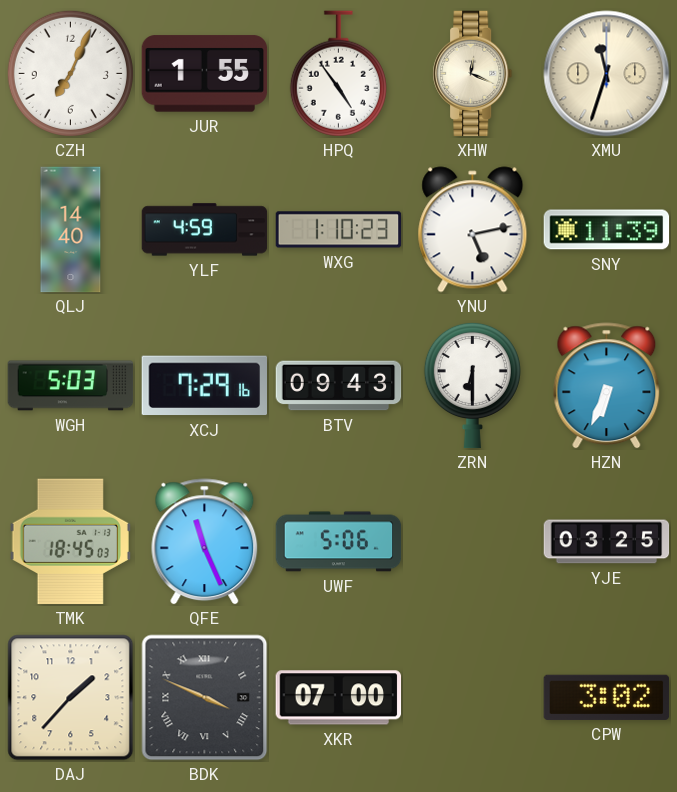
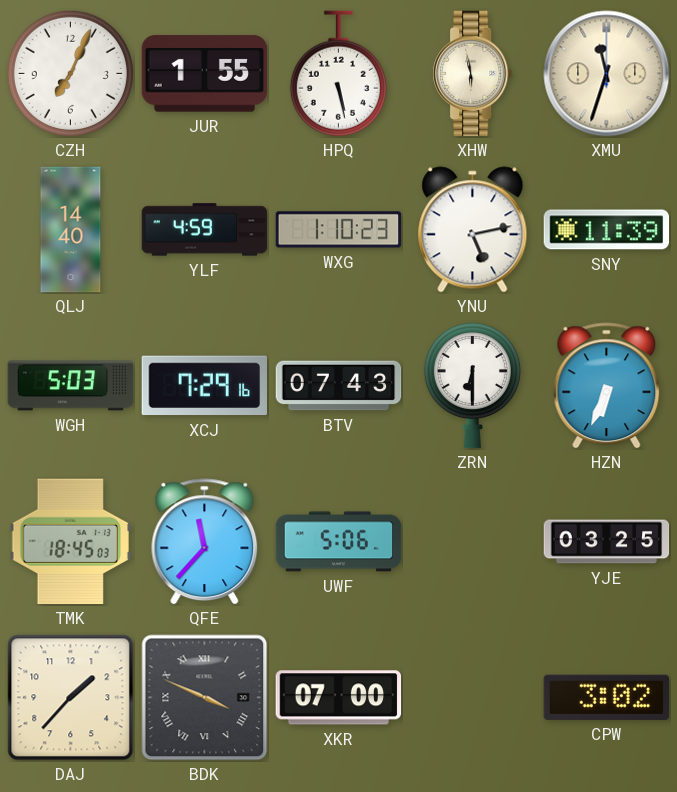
HPQ: 4:54 -> 5:28
XHW: 12:19 -> 5:58
BTV: 09:43 -> 07:43
QFE: 11:26 -> 11:37
